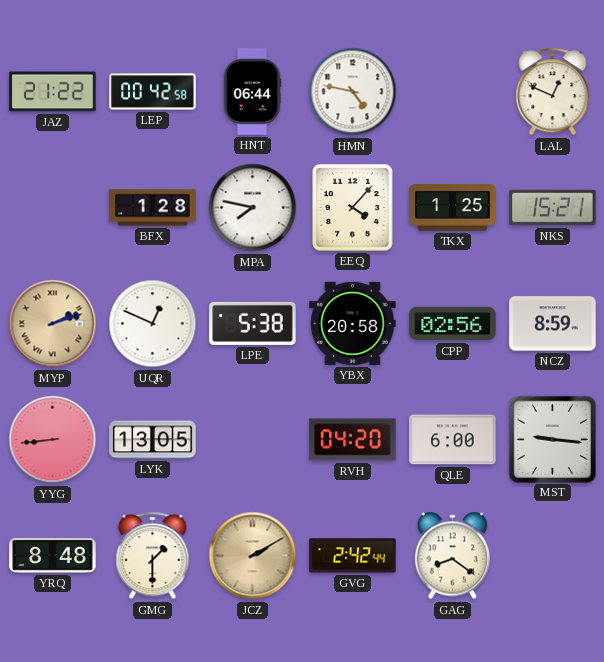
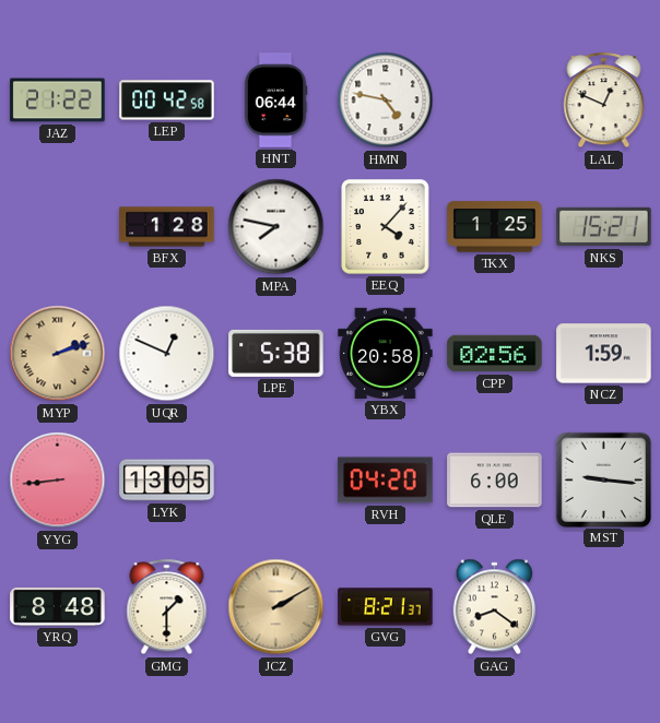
NCZ: 8:59 -> 1:59
GVG: 2:42 -> 8:21
